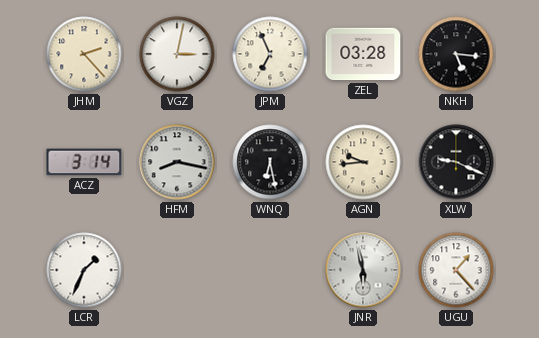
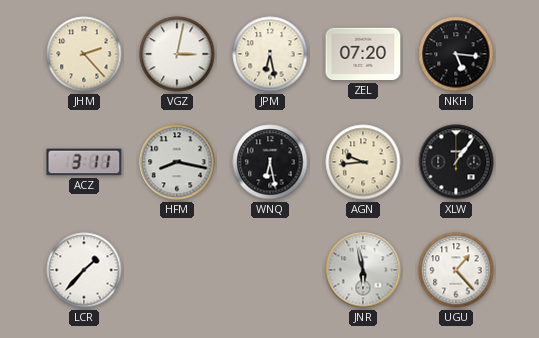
JPM: 6:56 -> 6:28
ZEL: 03:28 -> 07:20
ACZ: 3:14 -> 3:11
XLW: 9:19 -> 1:06
LCR: 1:34 -> 1:37
